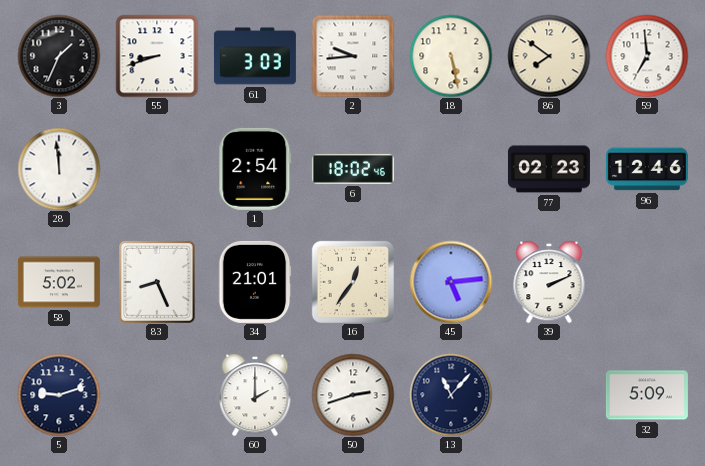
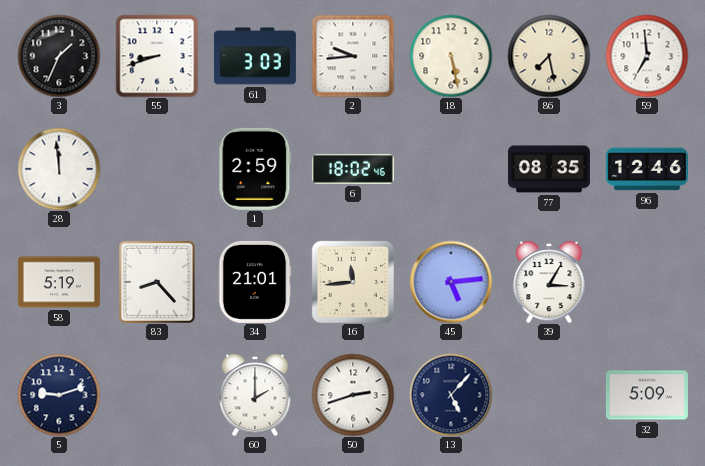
86: 7:51 -> 7:28
1: 2:54 -> 2:59
77: 02:23 -> 08:35
58: 5:02 -> 5:19
83: 8:26 -> 8:23
16: 12:36 -> 11:44
39: 2:11 -> 3:05
13: 11:07 -> 5:07
